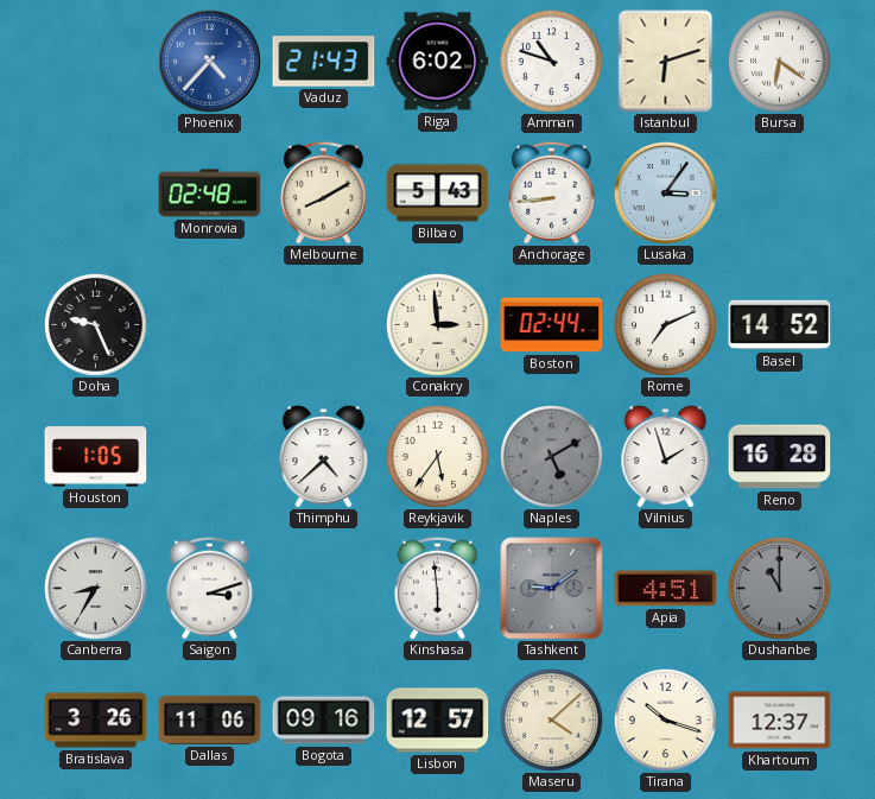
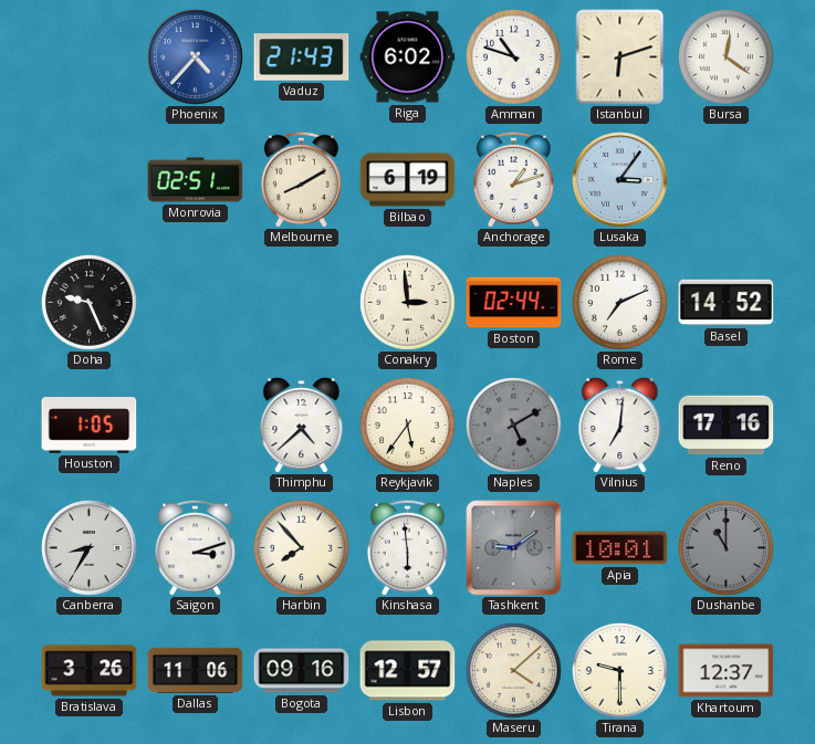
Bursa: 6:21 -> 12:21
Monrovia: 02:48 -> 02:51
Bilbao: 5:43 -> 6:19
Anchorage: 8:44 -> 1:12
Vilnius: 1:57 -> 7:01
Reno: 16:28 -> 17:16
Harbin: none -> 7:53
Apia: 4:51 -> 10:01
Tirana: 10:18 -> 9:30
